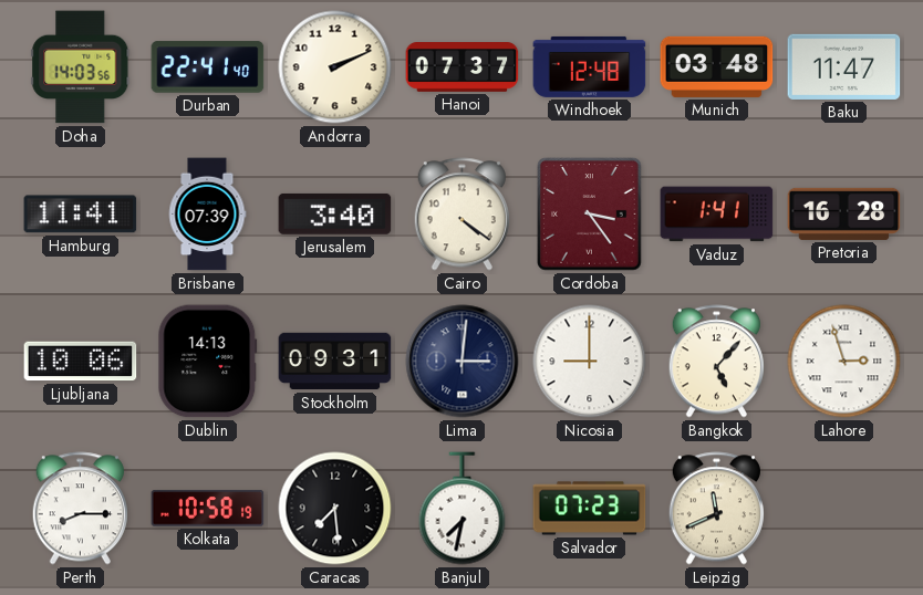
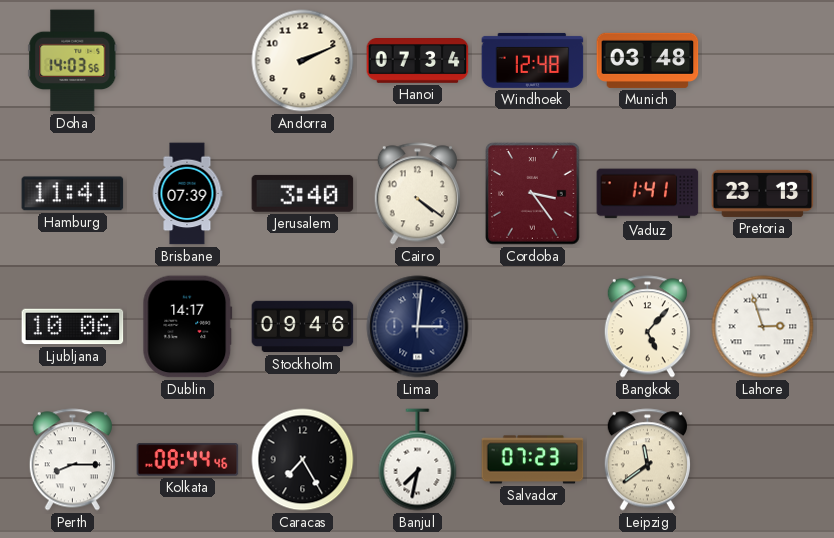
Durban: 22:41 -> none
Hanoi: 07:37 -> 07:34
Baku: 11:47 -> none
Pretoria: 16:28 -> 23:13
Dublin: 14:13 -> 14:17
Stockholm: 09:31 -> 09:46
Nicosia: 9:00 -> none
Kolkata: 10:58 -> 08:44
Caracas: 7:29 -> 7:25
Leipzig: 11:41 -> 11:39
